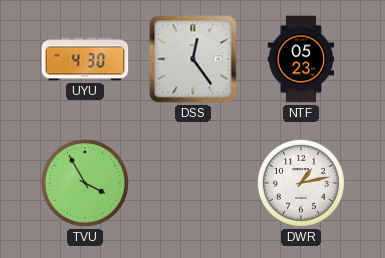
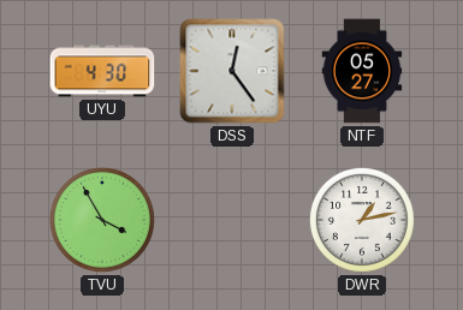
NTF: 05:23 -> 05:27
